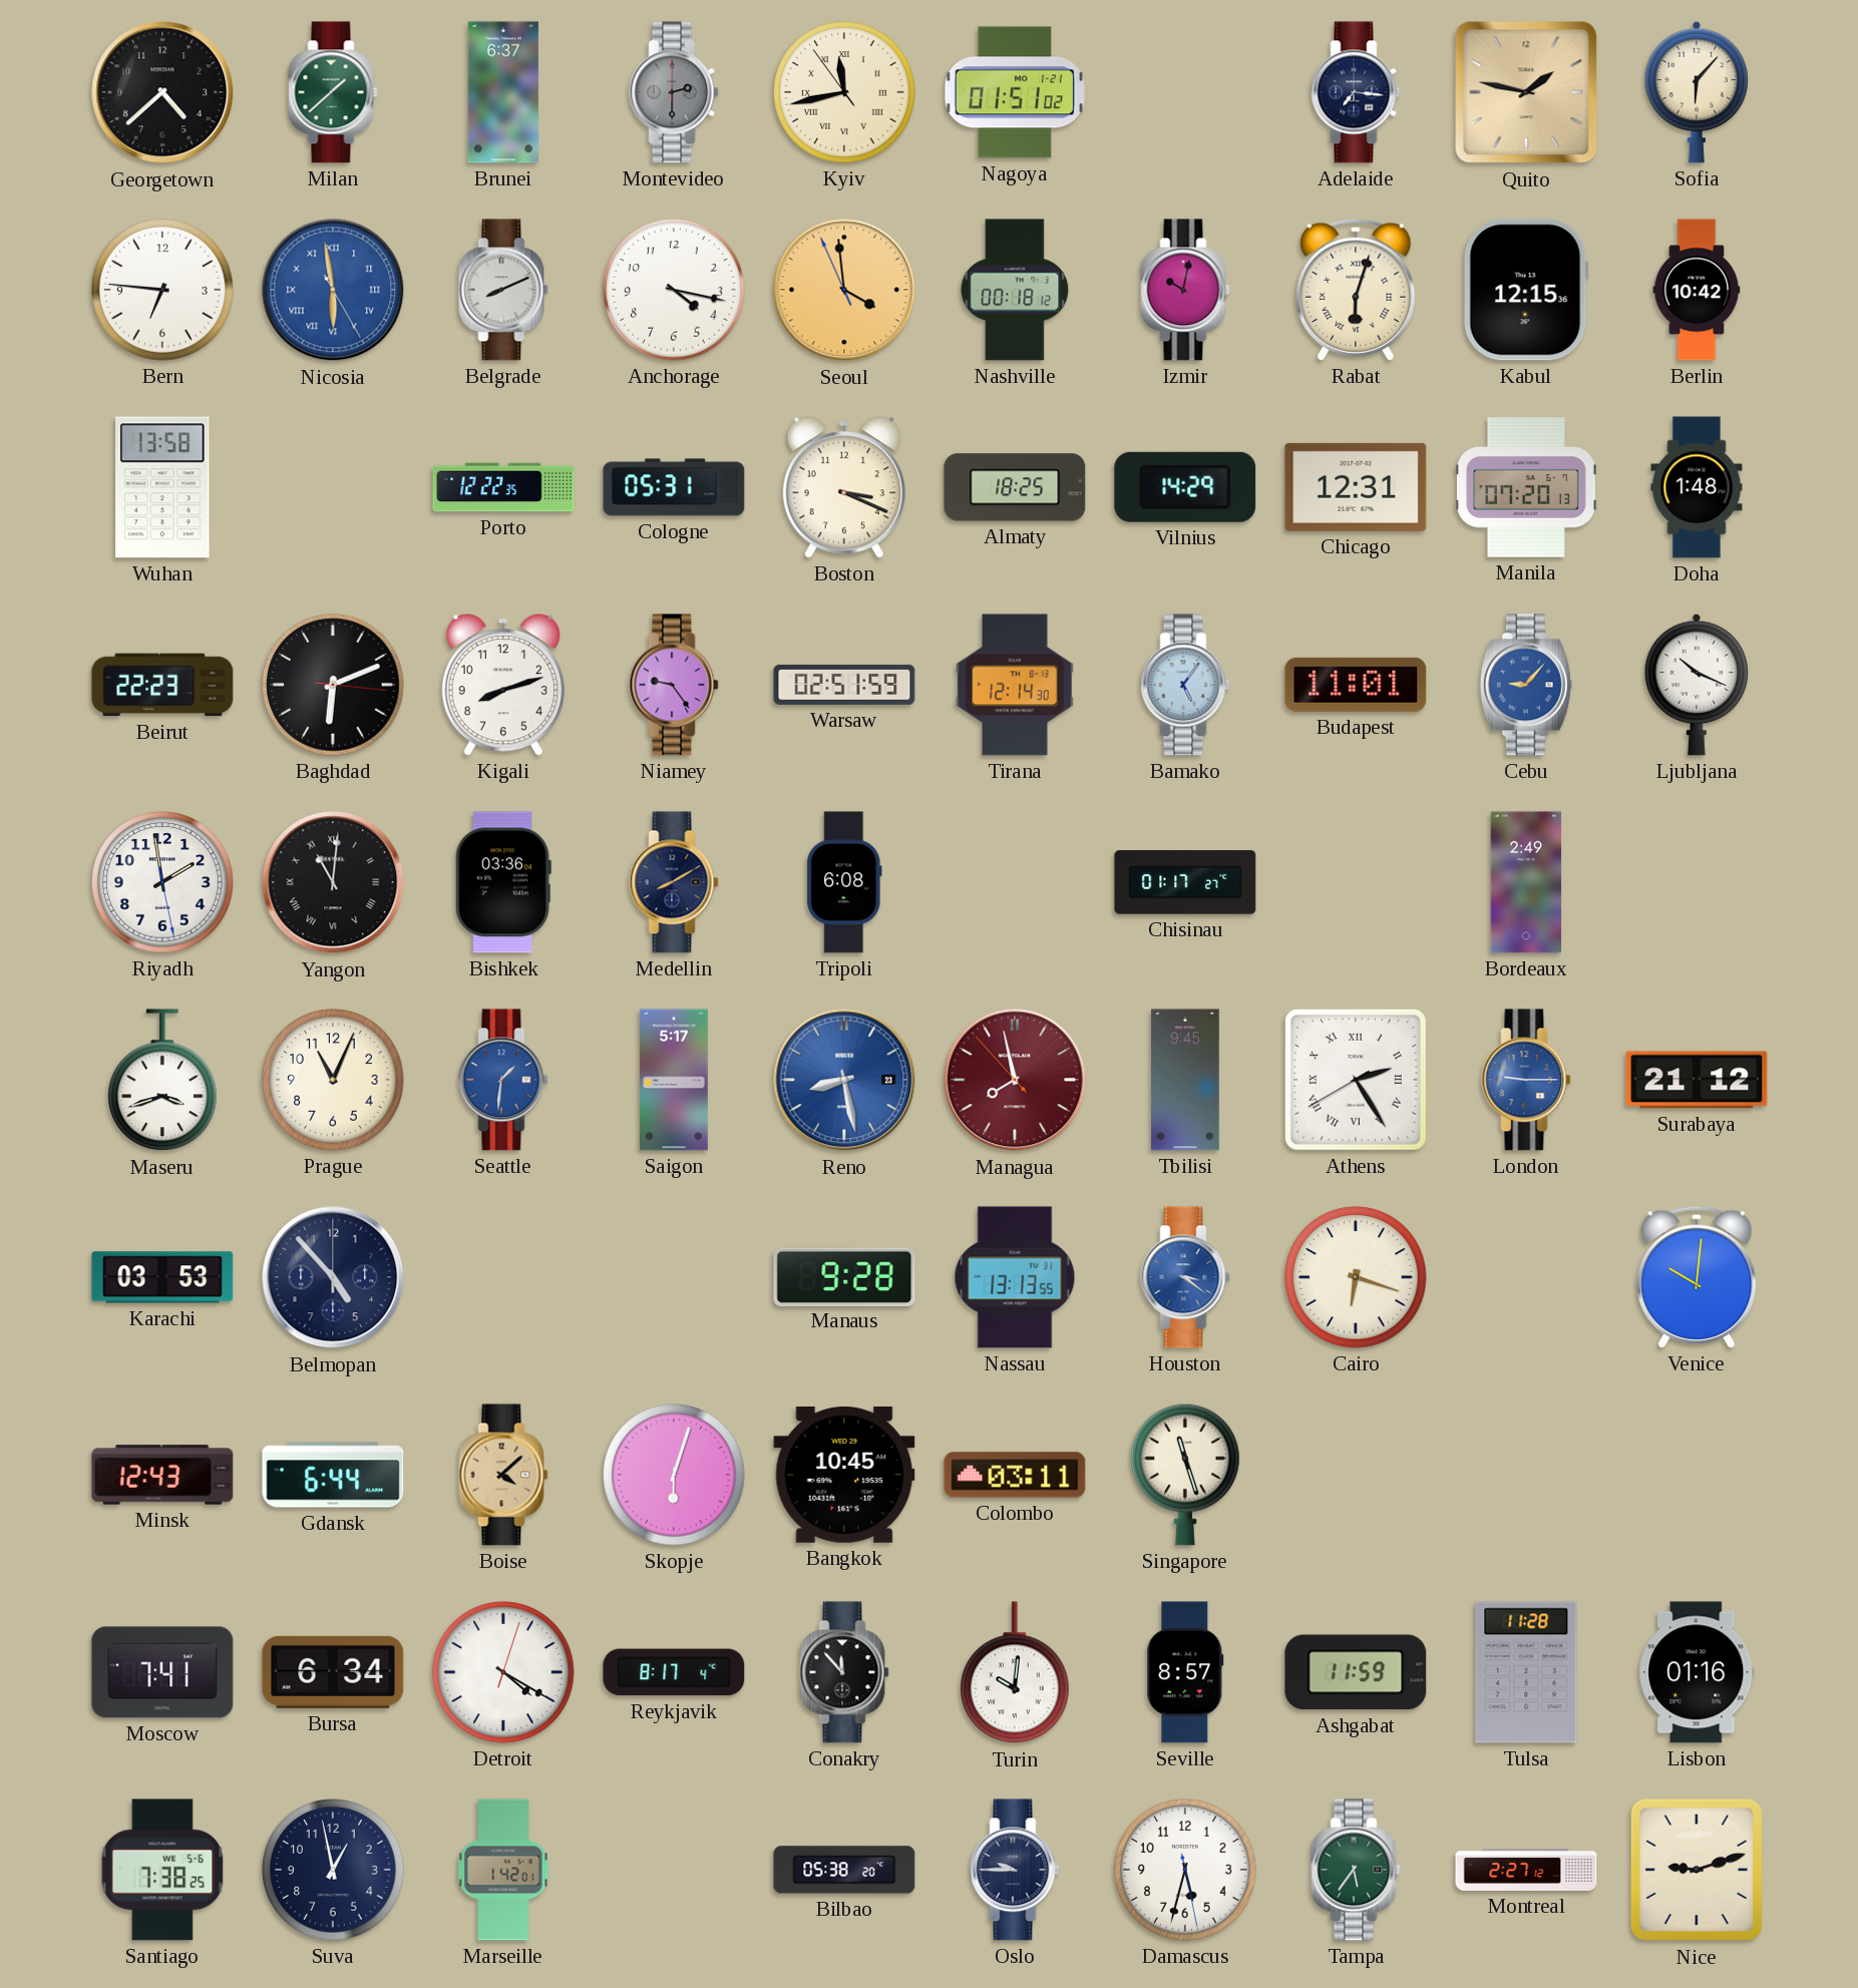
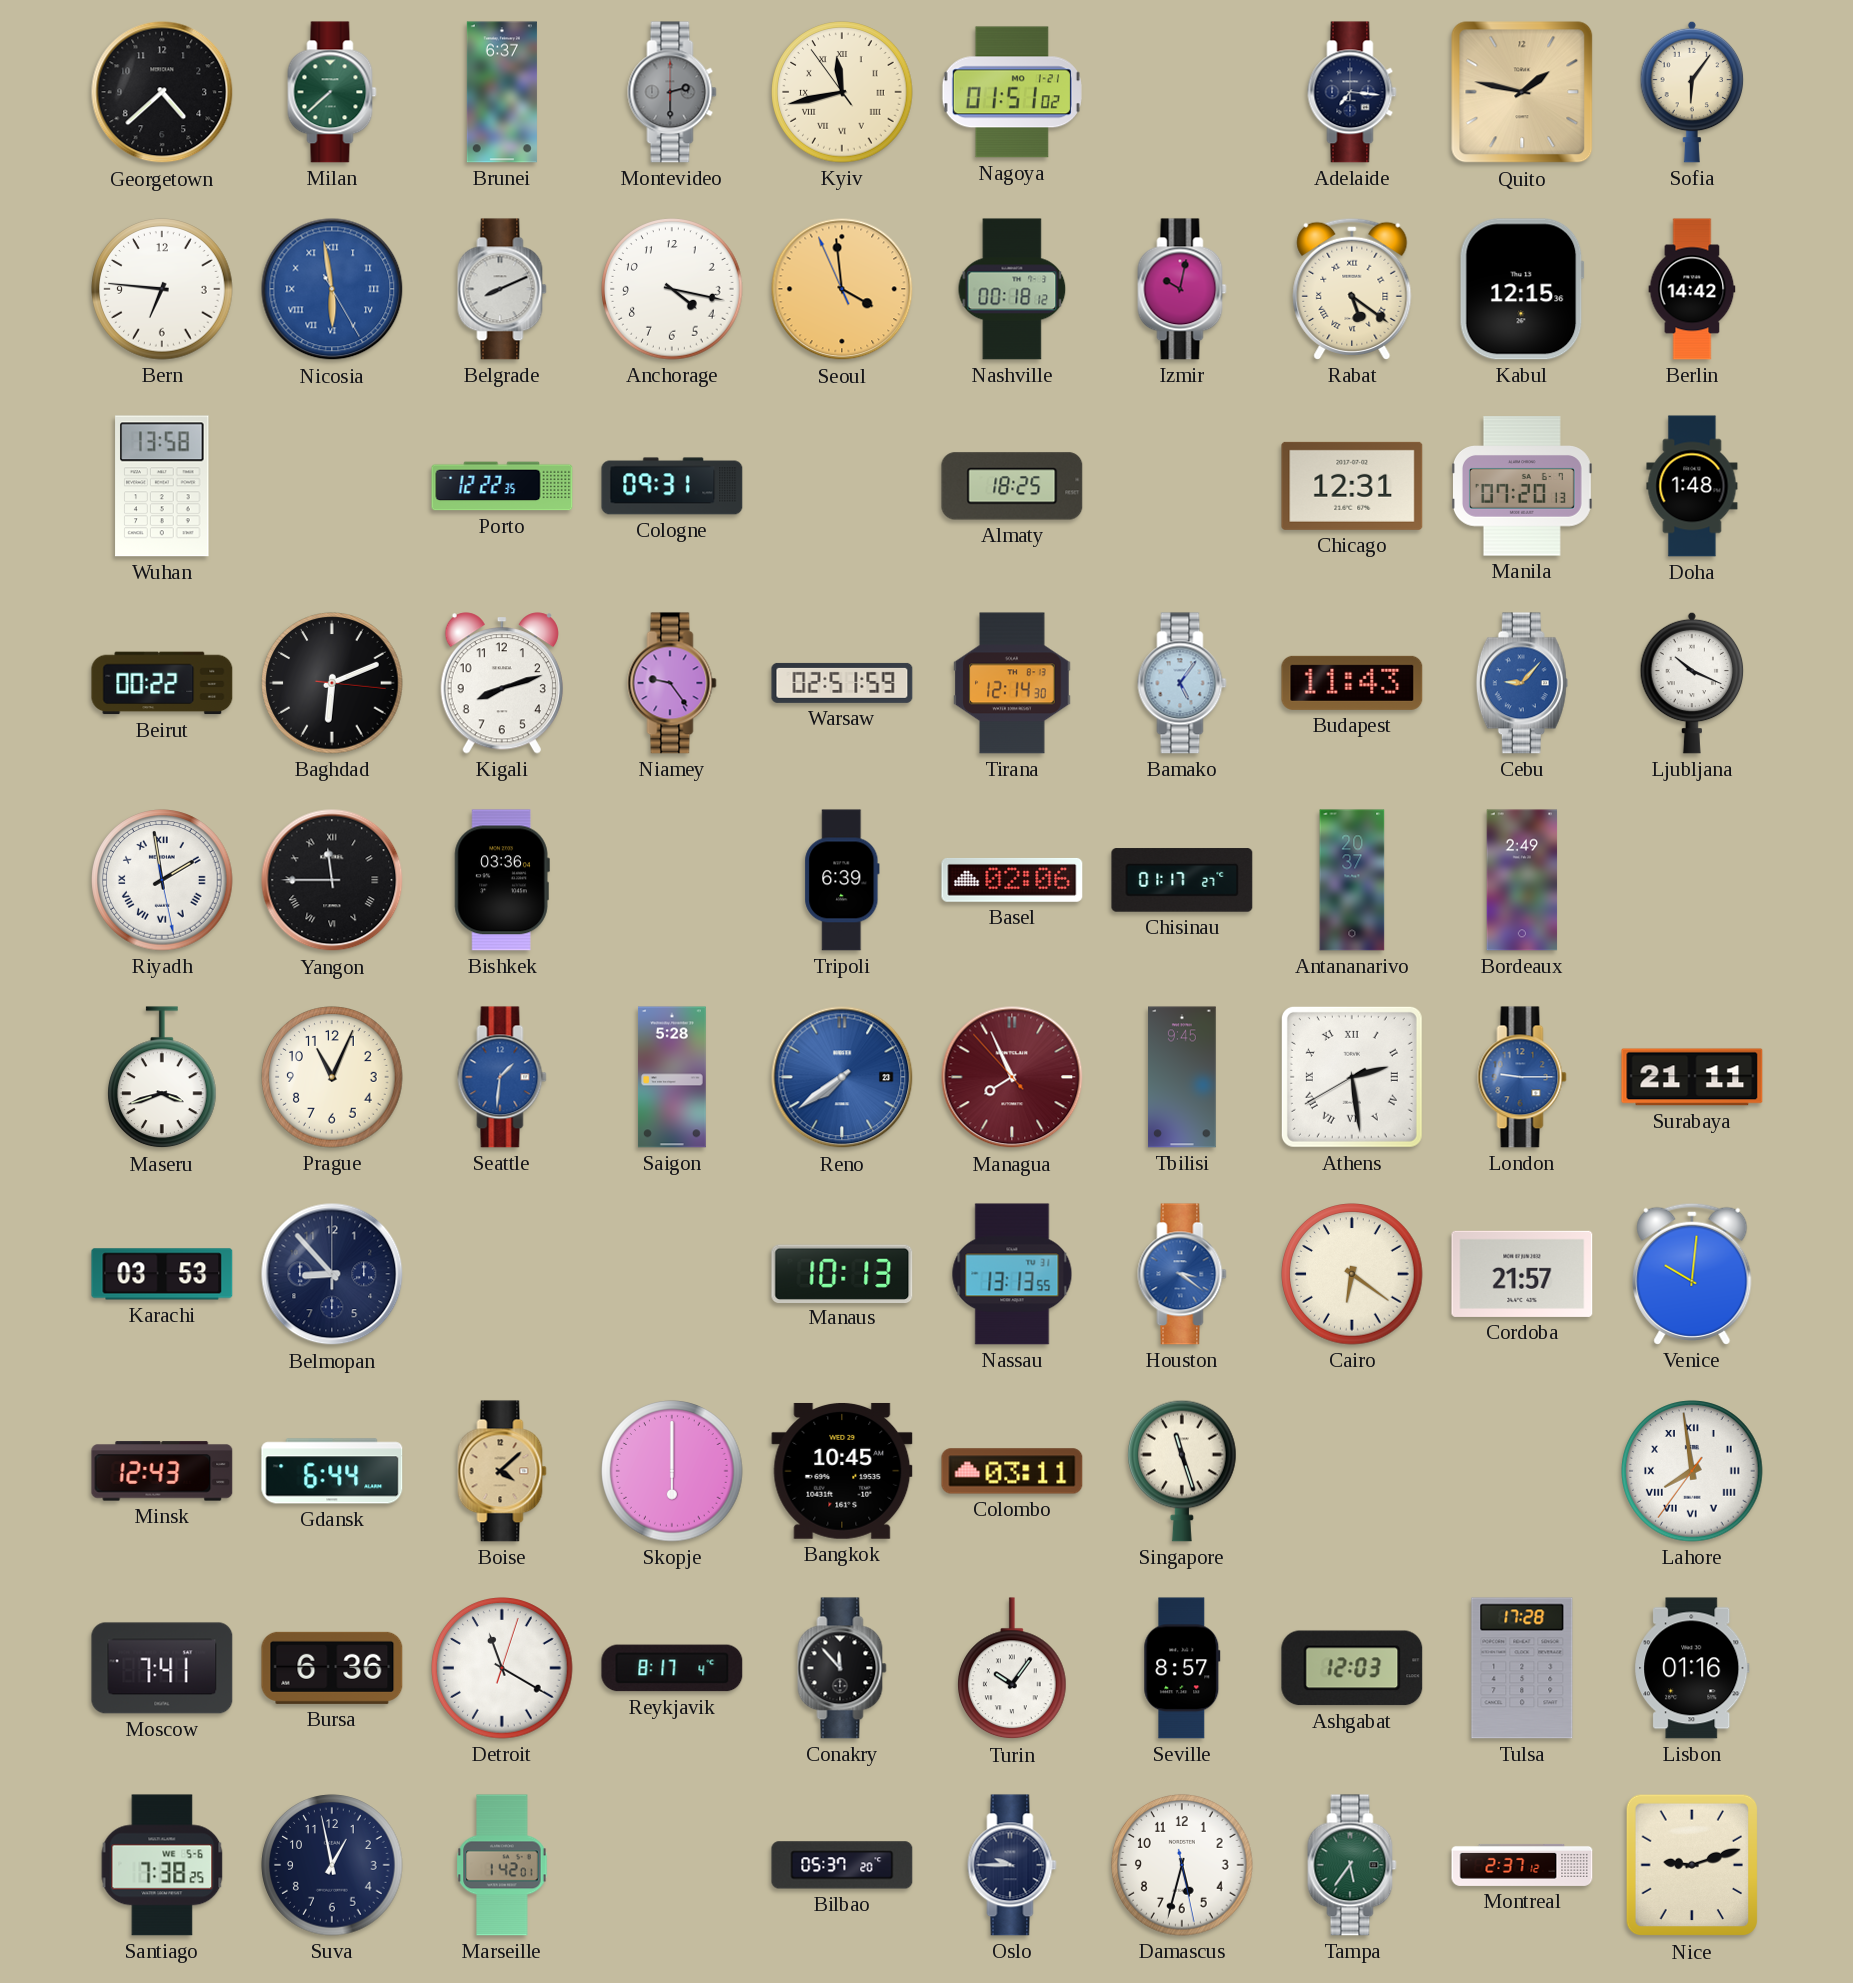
Milan: 1:38 -> 7:38
Sofia: 6:07 -> 6:06
Rabat: 6:03 -> 5:21
Berlin: 10:42 -> 14:42
Cologne: 05:31 -> 09:31
Boston: 3:19 -> none
Vilnius: 14:29 -> none
Beirut: 22:23 -> 00:22
Budapest: 11:01 -> 11:43
Riyadh numerals: Arabic -> Roman
Yangon: 11:01 -> 11:45
Medellin: 8:10 -> none
Tripoli: 6:08 -> 6:39
Basel: none -> 02:06
Antananarivo: none -> 20:37
Saigon: 5:17 -> 5:28
Reno: 8:28 -> 7:39
Managua: 7:57 -> 7:55
Athens: 2:24 -> 2:28
Surabaya: 21:12 -> 21:11
Belmopan: 4:53 -> 8:53
Manaus: 9:28 -> 10:13
Cairo: 6:18 -> 6:21
Cordoba: none -> 21:57
Skopje: 6:03 -> 6:00
Lahore: none -> 7:58
Bursa: 6:34 -> 6:36
Detroit: 4:20 -> 11:20
Turin: 10:01 -> 10:06
Ashgabat: 11:59 -> 12:03
Tulsa: 11:28 -> 17:28
Bilbao: 05:38 -> 05:37
Montreal: 2:27 -> 2:37
